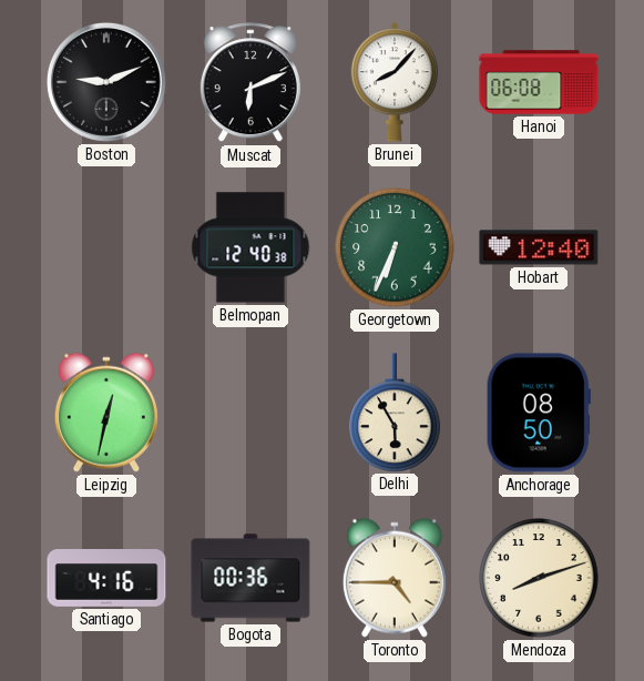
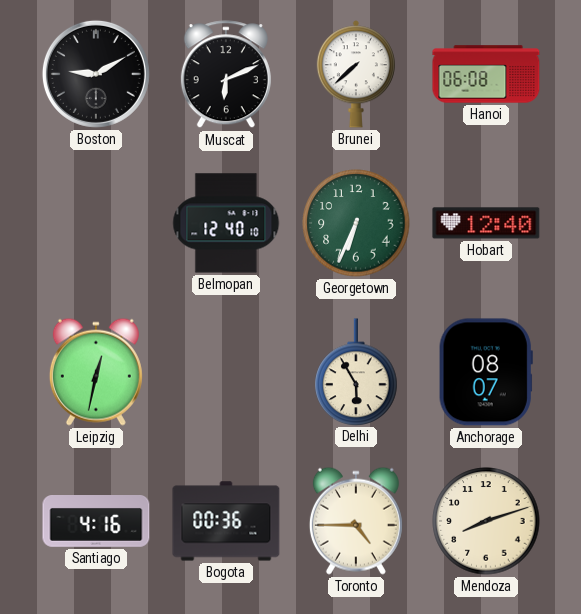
Boston: 9:11 -> 9:10
Brunei: 8:07 -> 7:38
Belmopan: 12:40:38 -> 12:40:10
Anchorage: 08:50 -> 08:07
